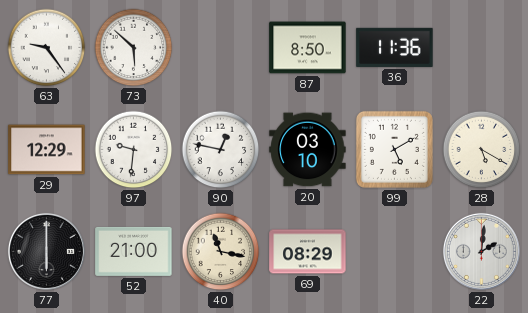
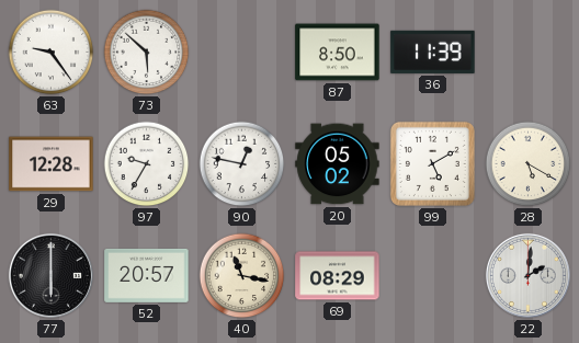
36: 11:36 -> 11:39
29: 12:29 -> 12:28
97: 9:31 -> 9:35
20: 03:10 -> 05:02
52: 21:00 -> 20:57
